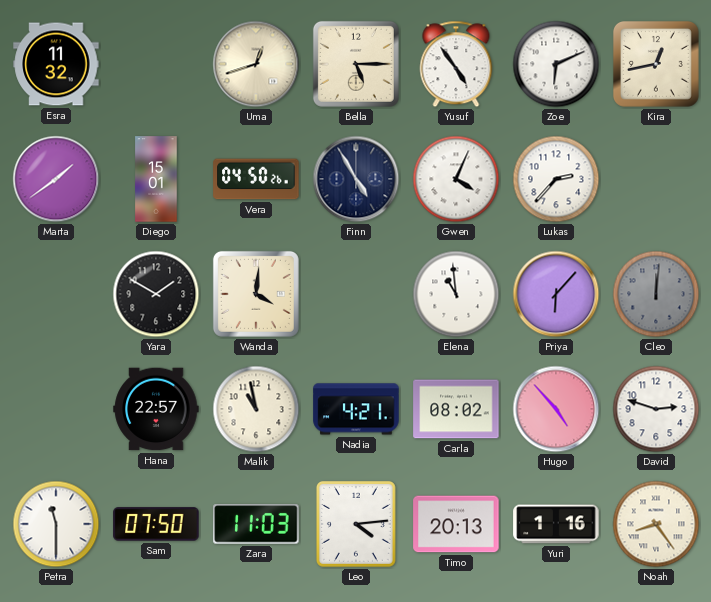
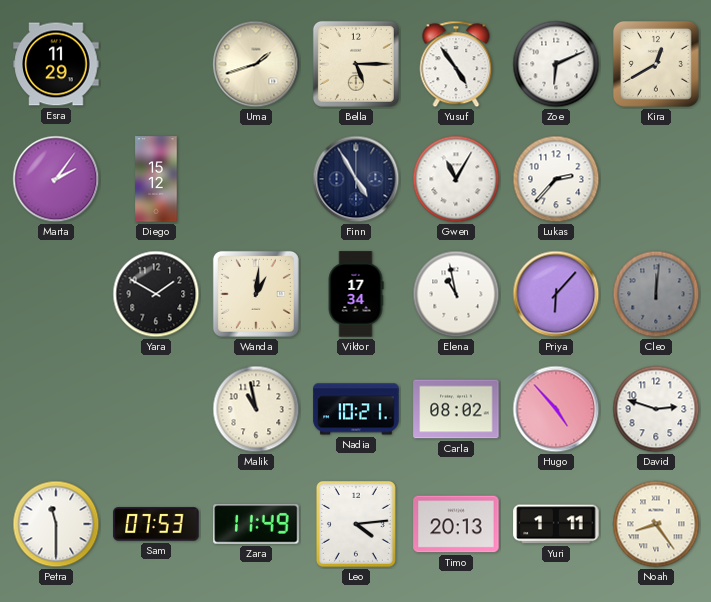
Esra: 11:32 -> 11:29
Uma: 12:42 -> 1:42
Kira: 12:43 -> 12:40
Marta: 1:39 -> 2:06
Diego: 15:01 -> 15:12
Vera: 04:50 -> none
Gwen: 4:04 -> 11:05
Wanda: 4:01 -> 1:01
Viktor: none -> 17:34
Elena: 10:59 -> 10:58
Hana: 22:57 -> none
Nadia: 4:21 -> 10:21
Sam: 07:50 -> 07:53
Zara: 11:03 -> 11:49
Yuri: 1:16 -> 1:11
